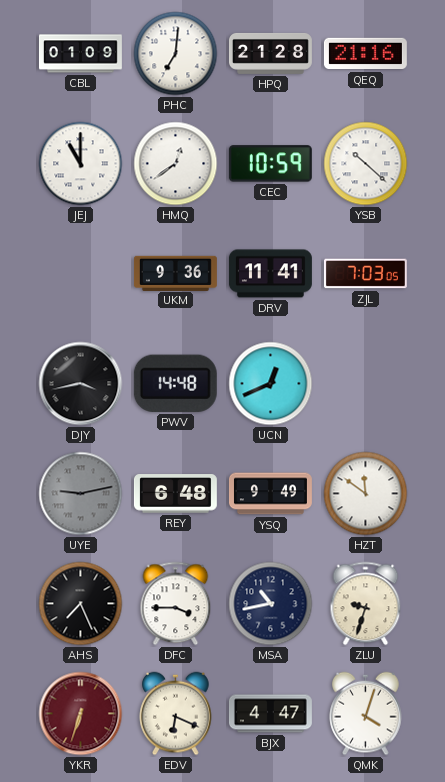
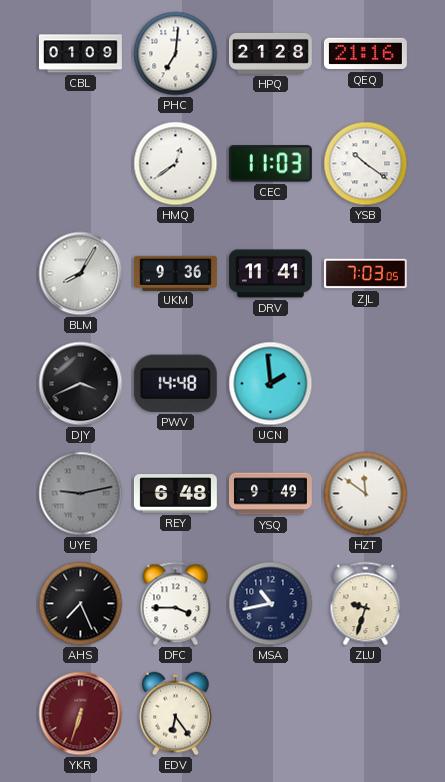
JEJ: 11:00 -> none
CEC: 10:59 -> 11:03
YSB: 10:22 -> 10:21
BLM: none -> 8:05
DJY: 3:43 -> 3:41
UCN: 12:41 -> 1:59
EDV: 6:19 -> 6:24
BJX: 4:47 -> none
QMK: 4:03 -> none
